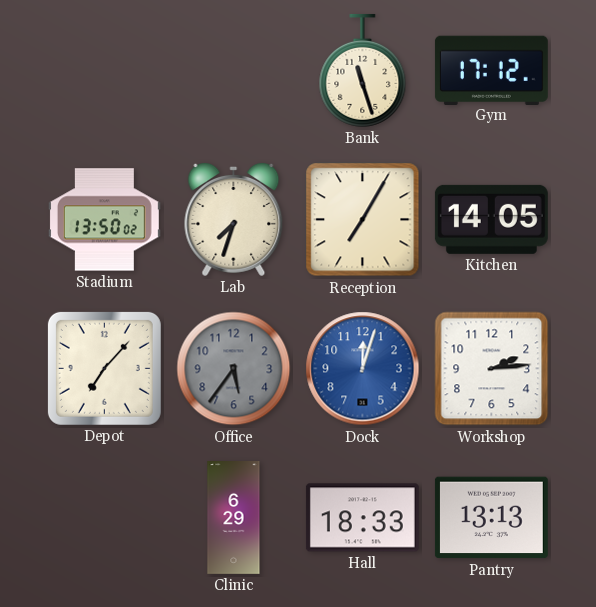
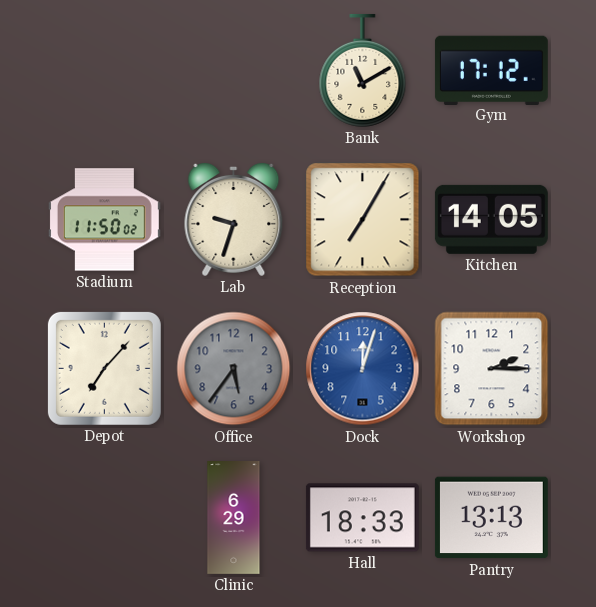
Bank: 11:27 -> 11:10
Stadium: 13:50 -> 11:50
Lab: 7:33 -> 9:33
Workshop: 2:14 -> 2:15
